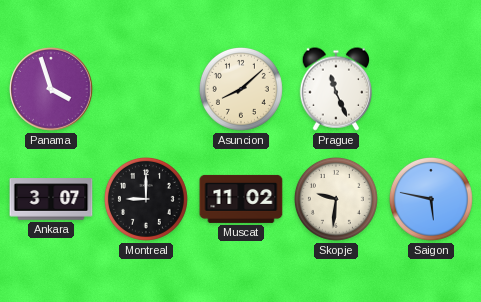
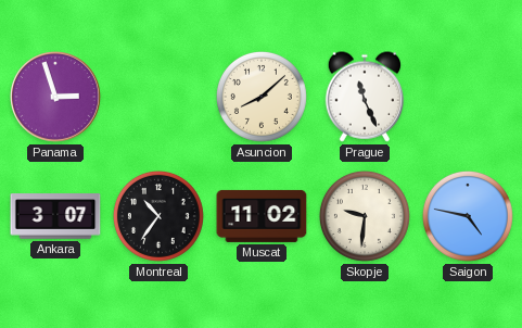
Panama: 3:57 -> 2:57
Montreal: 9:00 -> 10:36
Saigon: 5:47 -> 4:47
